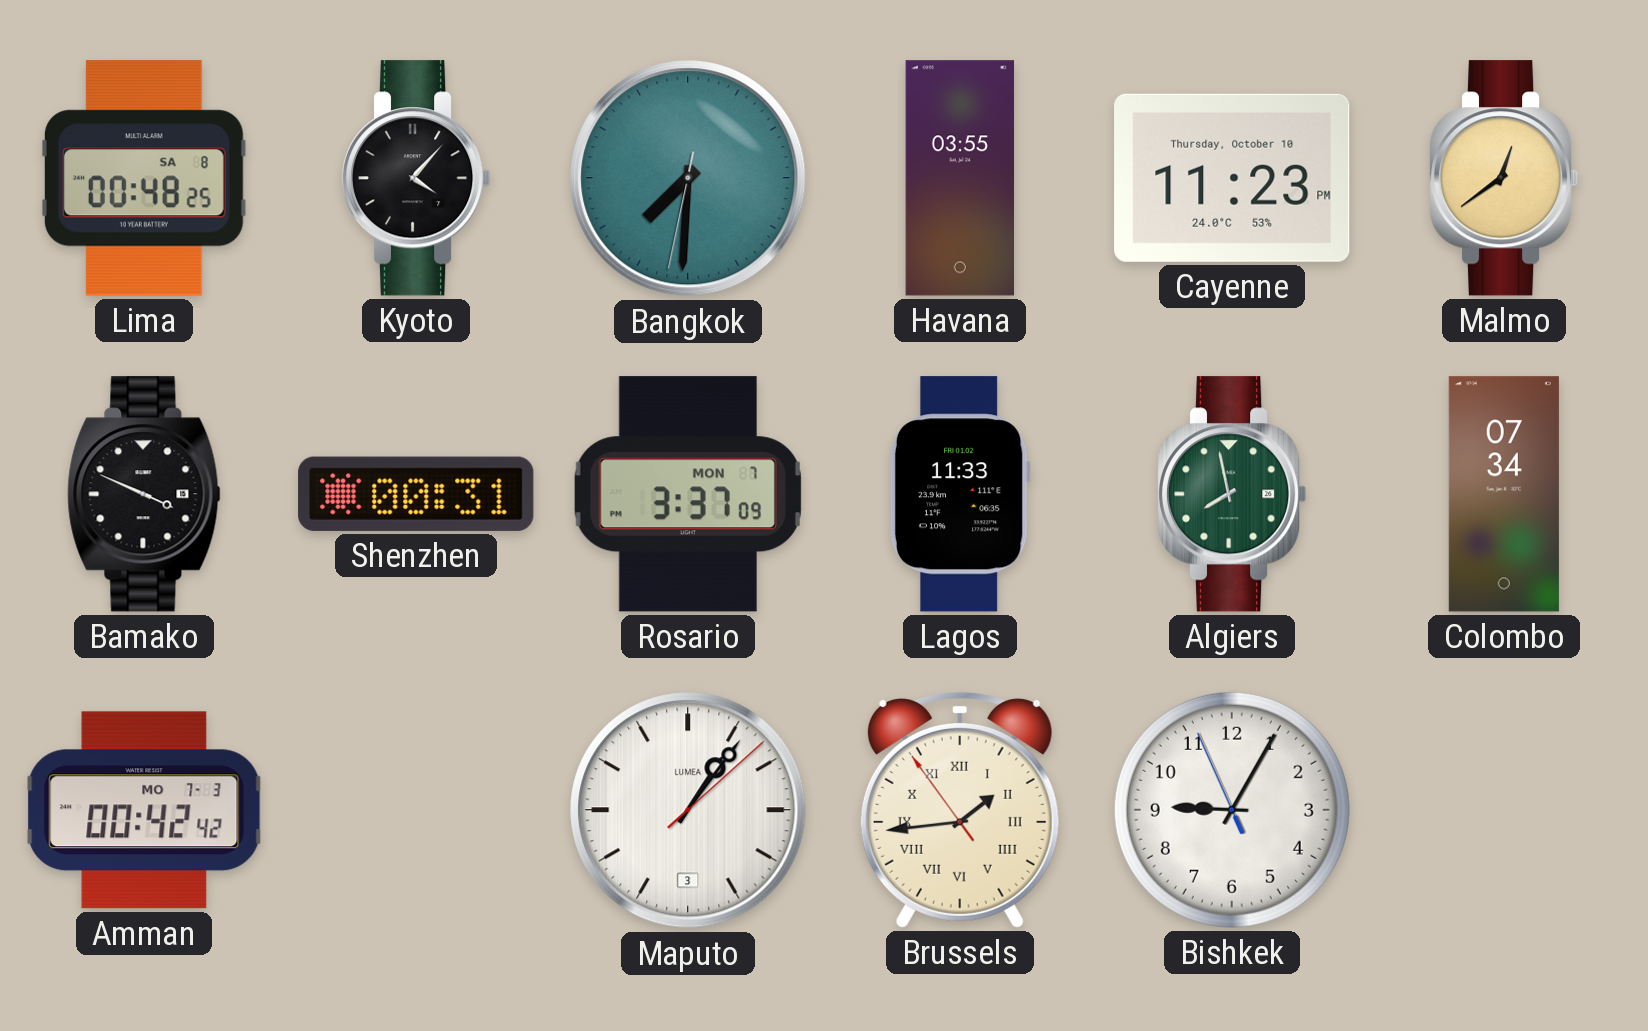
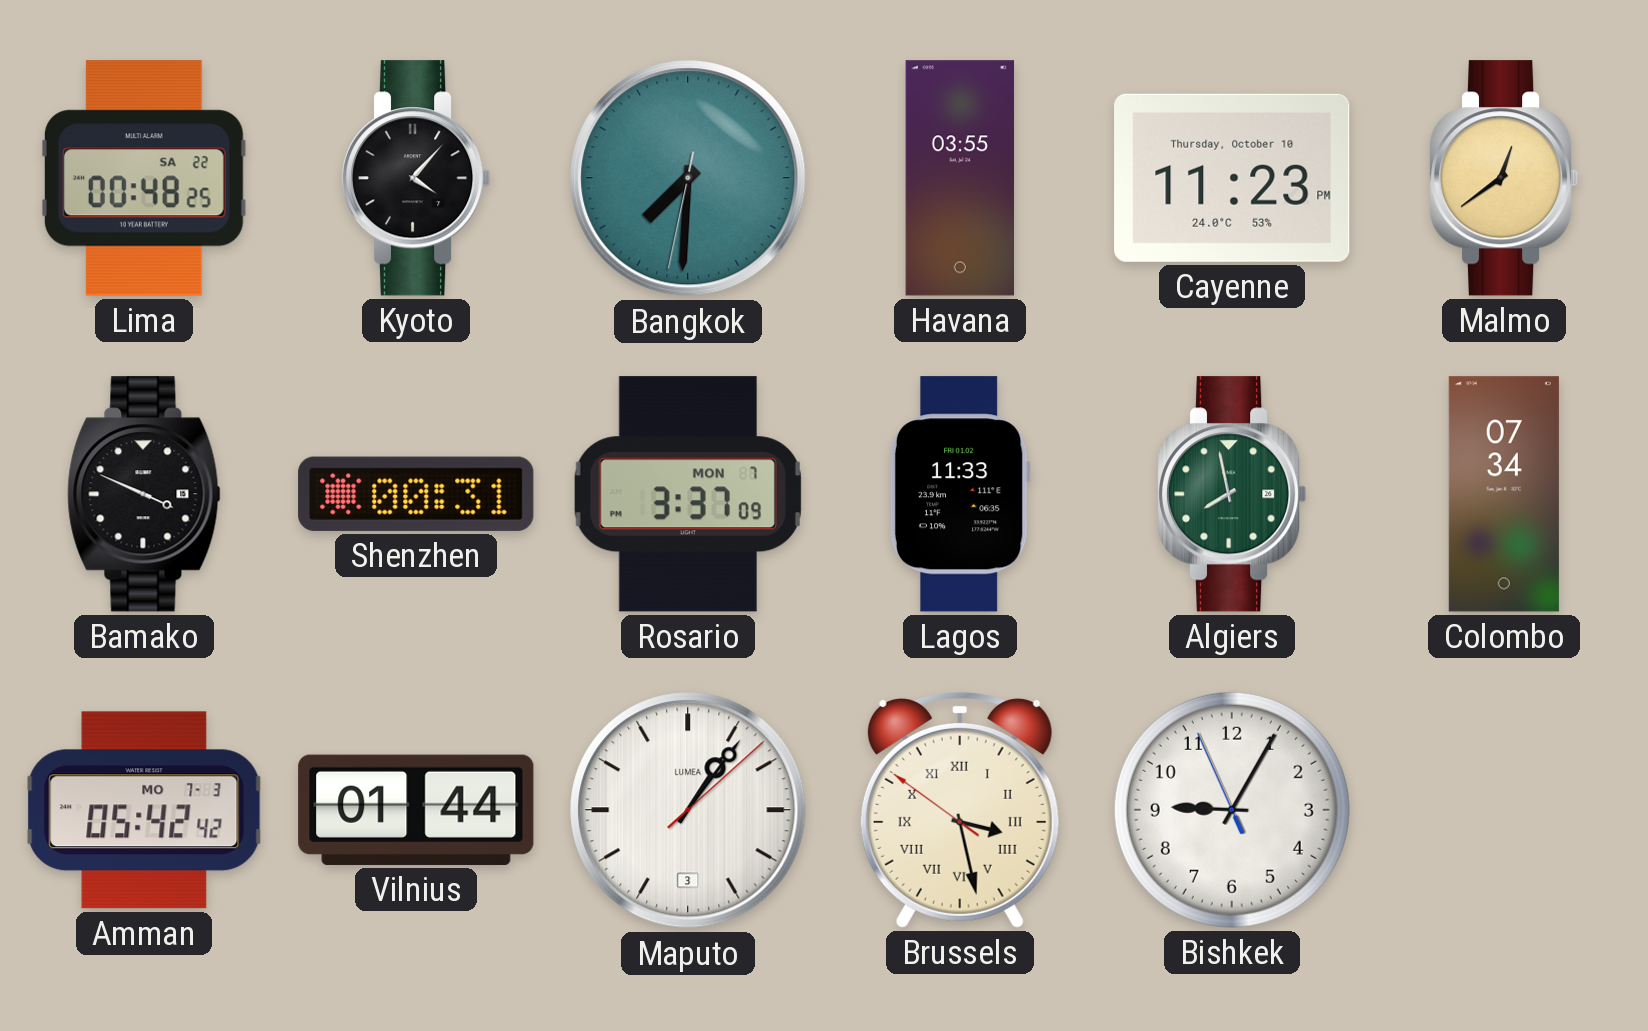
Lima date: SA 8 -> SA 22
Amman: 00:42 -> 05:42
Vilnius: none -> 01:44
Brussels: 1:43 -> 3:27
